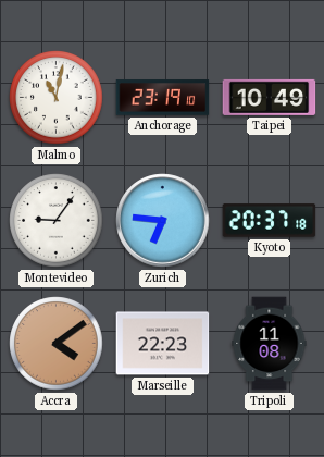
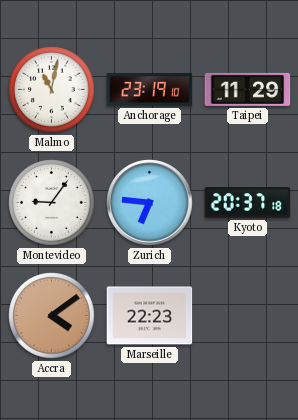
Taipei: 10:49 -> 11:29
Tripoli: 11:08 -> none
